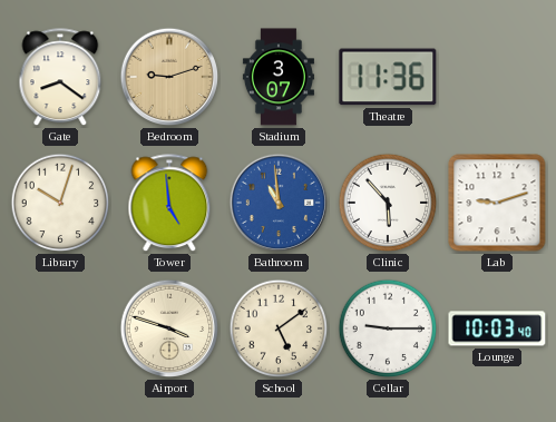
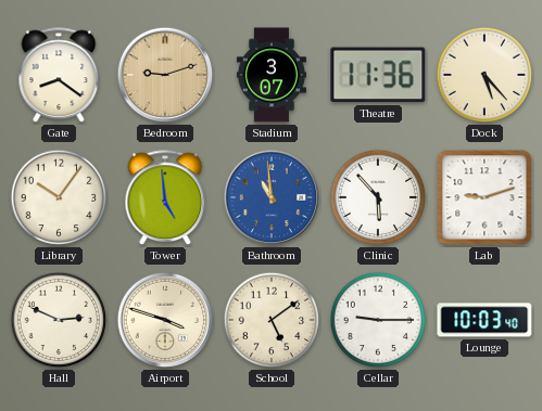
Dock: none -> 5:23
Library: 10:03 -> 10:06
Hall: none -> 2:49
